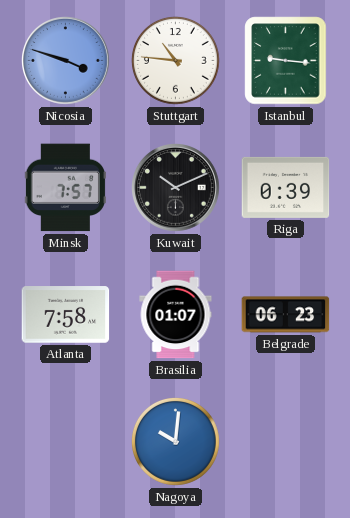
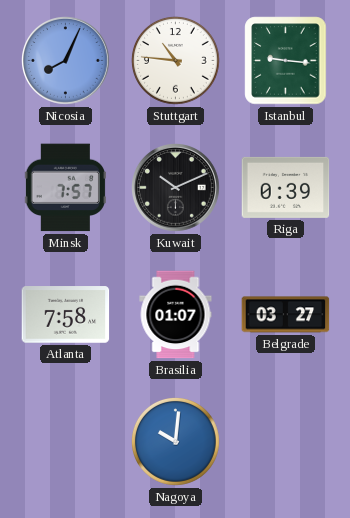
Nicosia: 3:48 -> 8:04
Belgrade: 06:23 -> 03:27
